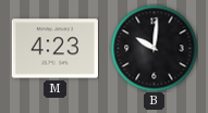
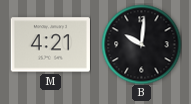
M: 4:23 -> 4:21
